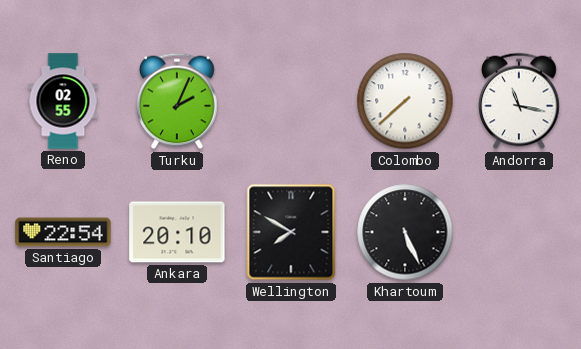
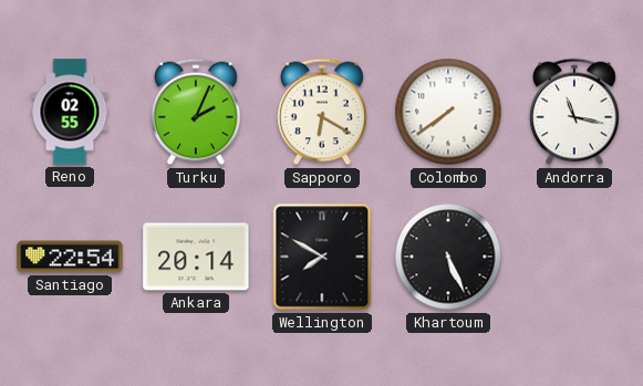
Sapporo: none -> 6:20
Colombo: 7:38 -> 7:39
Ankara: 20:10 -> 20:14
